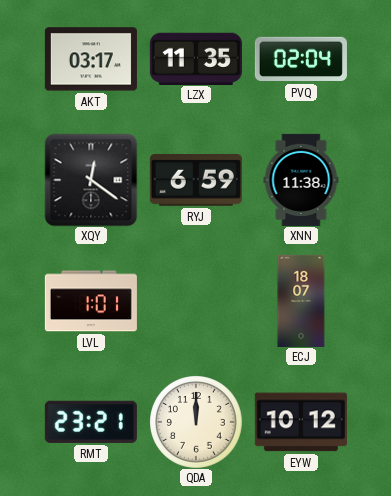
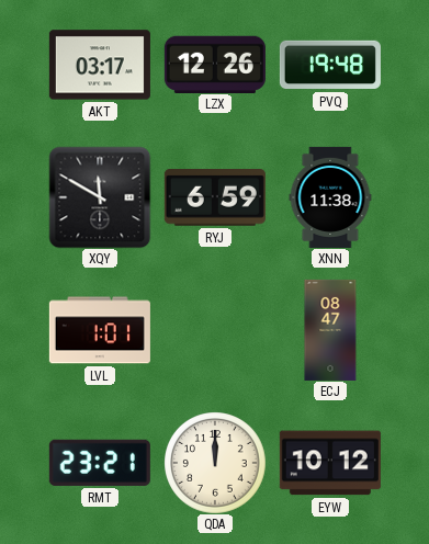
LZX: 11:35 -> 12:26
PVQ: 02:04 -> 19:48
XQY: 12:21 -> 11:50
ECJ: 18:07 -> 08:47
